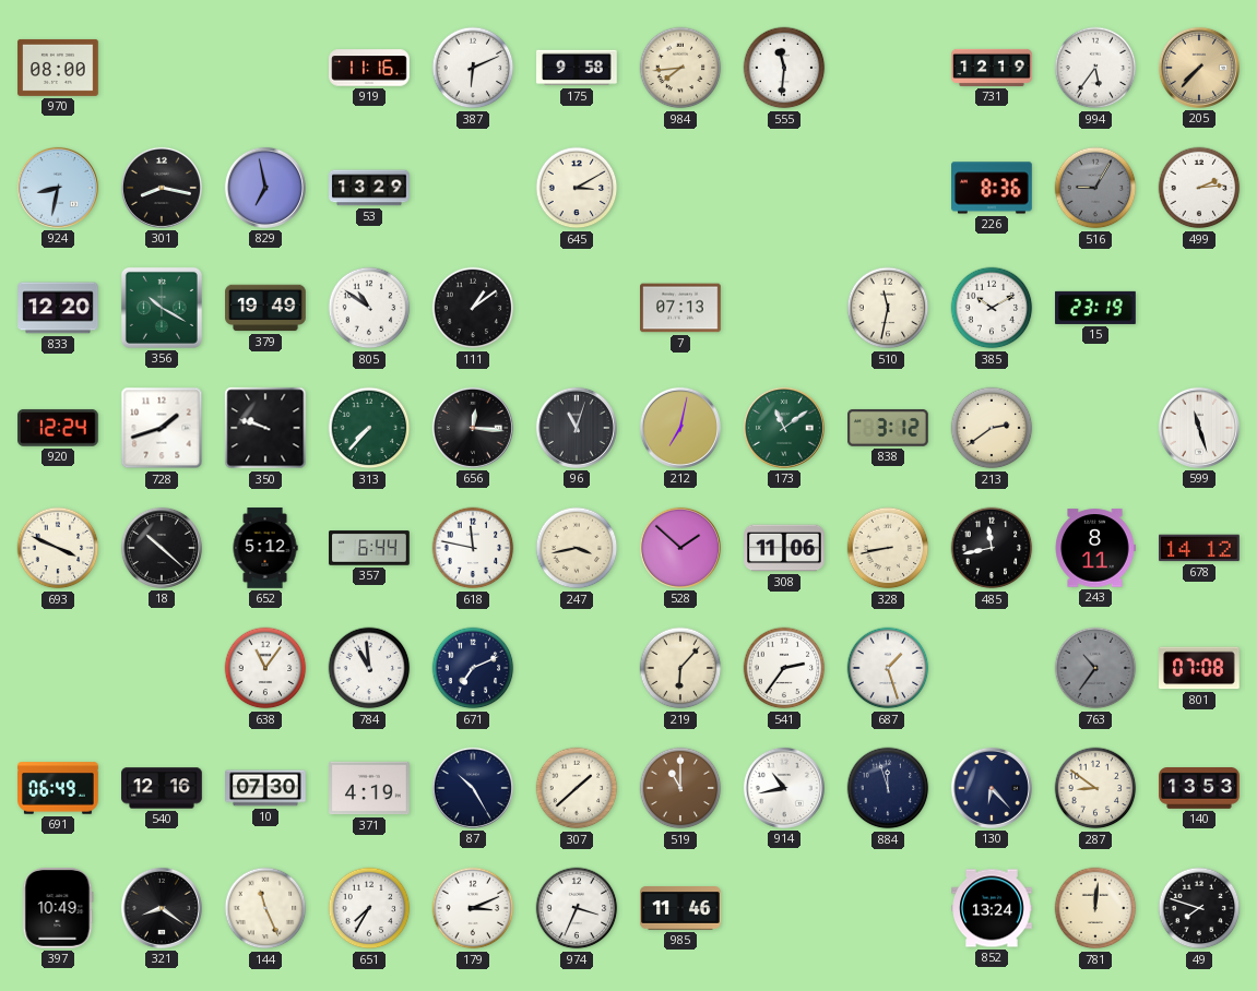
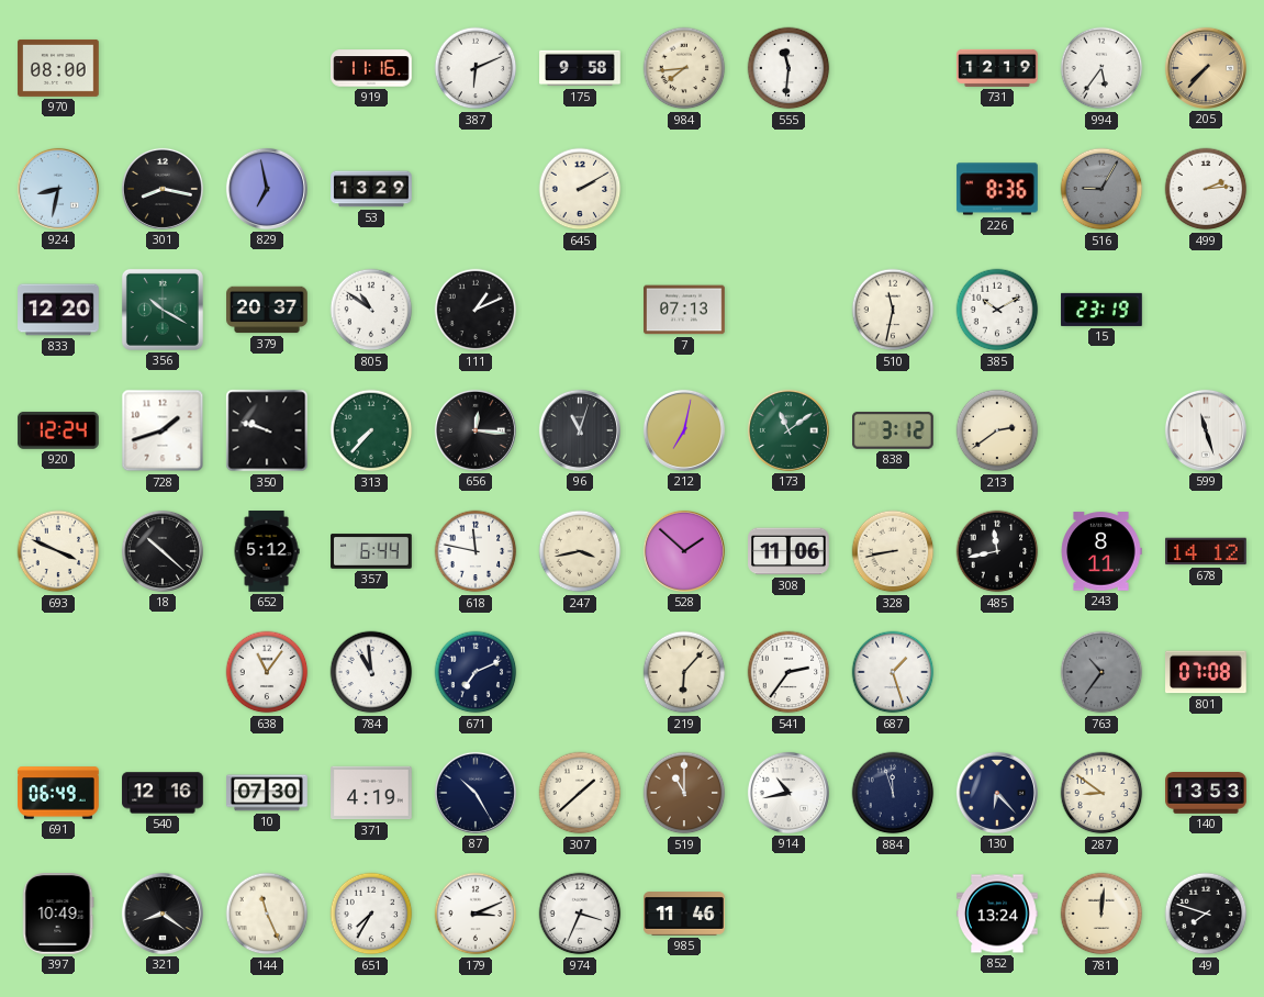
645: 3:10 -> 2:10
379: 19:49 -> 20:37
111: 1:09 -> 1:11
